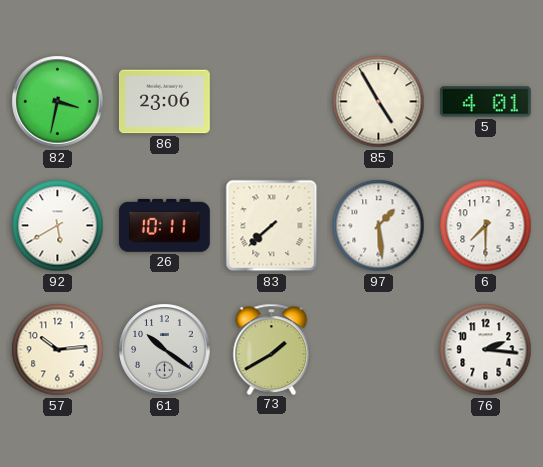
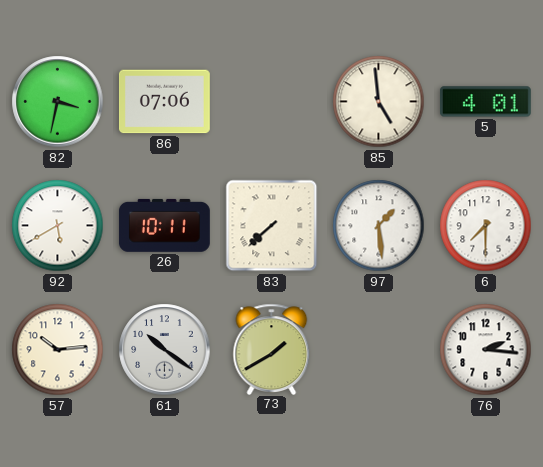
86: 23:06 -> 07:06
85: 4:55 -> 4:59
